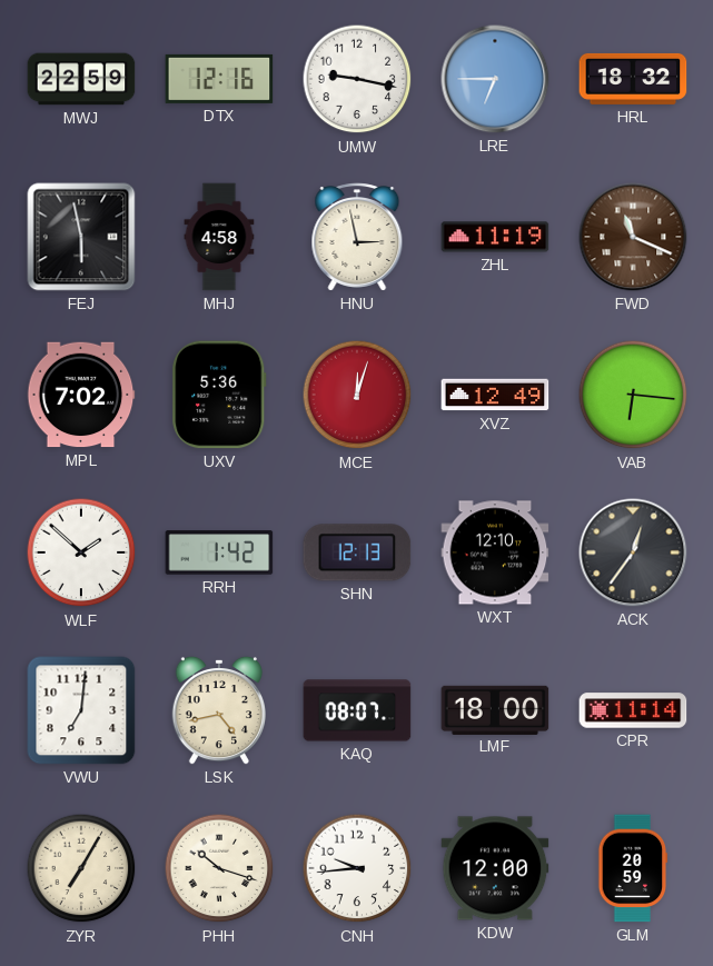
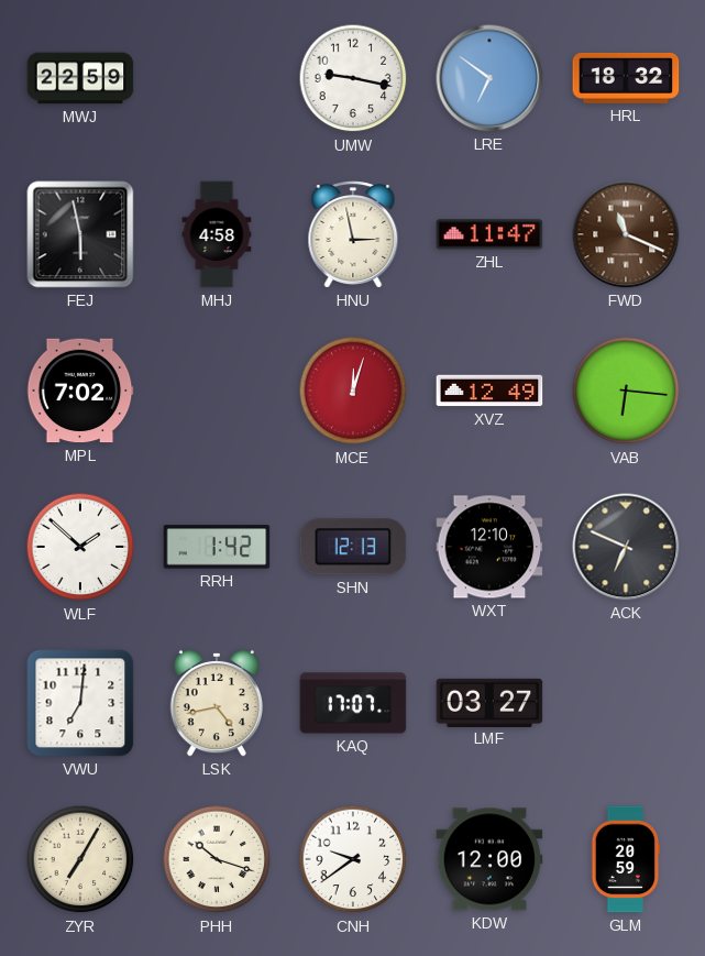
DTX: 12:16 -> none
LRE: 6:45 -> 6:51
ZHL: 11:19 -> 11:47
UXV: 5:36 -> none
ACK: 12:36 -> 6:49
KAQ: 08:07 -> 17:07
LMF: 18:00 -> 03:27
CPR: 11:14 -> none
CNH: 9:44 -> 9:39
